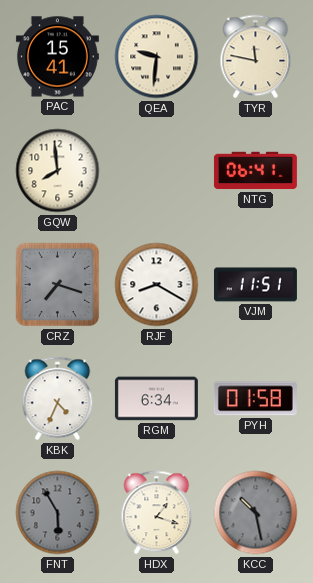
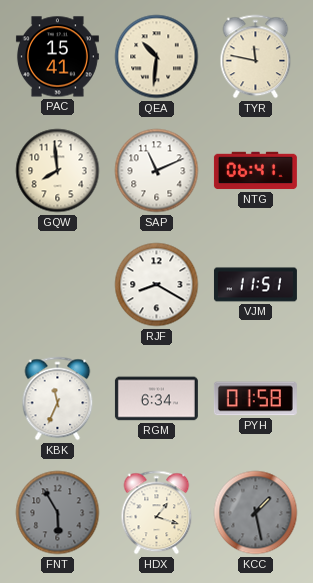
QEA: 9:31 -> 10:31
SAP: none -> 11:11
CRZ: 7:18 -> none
KBK: 4:34 -> 11:34
KCC: 10:28 -> 1:28
